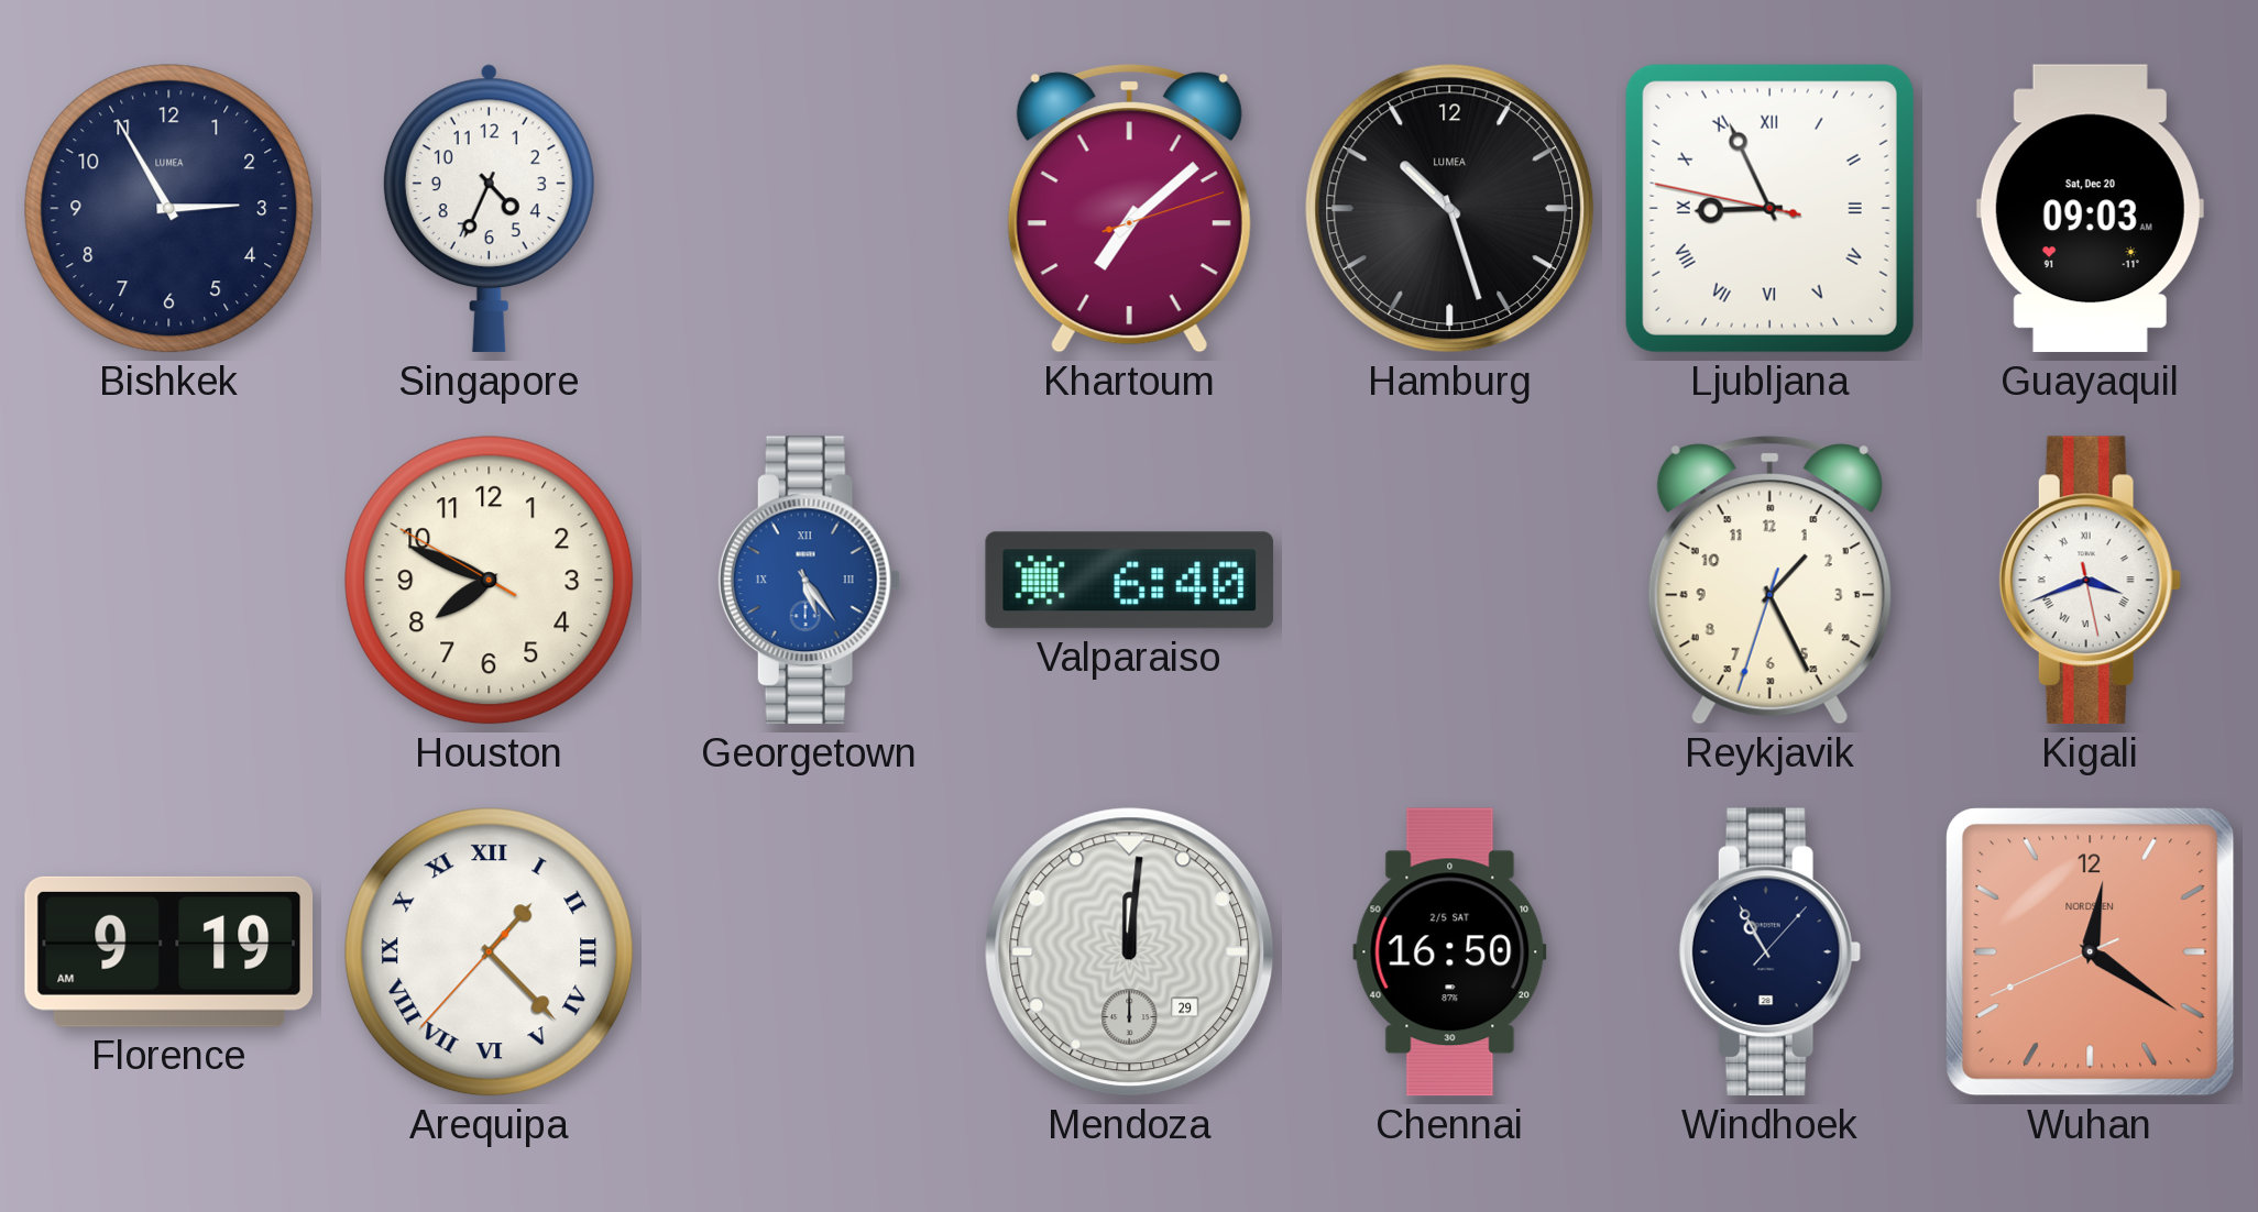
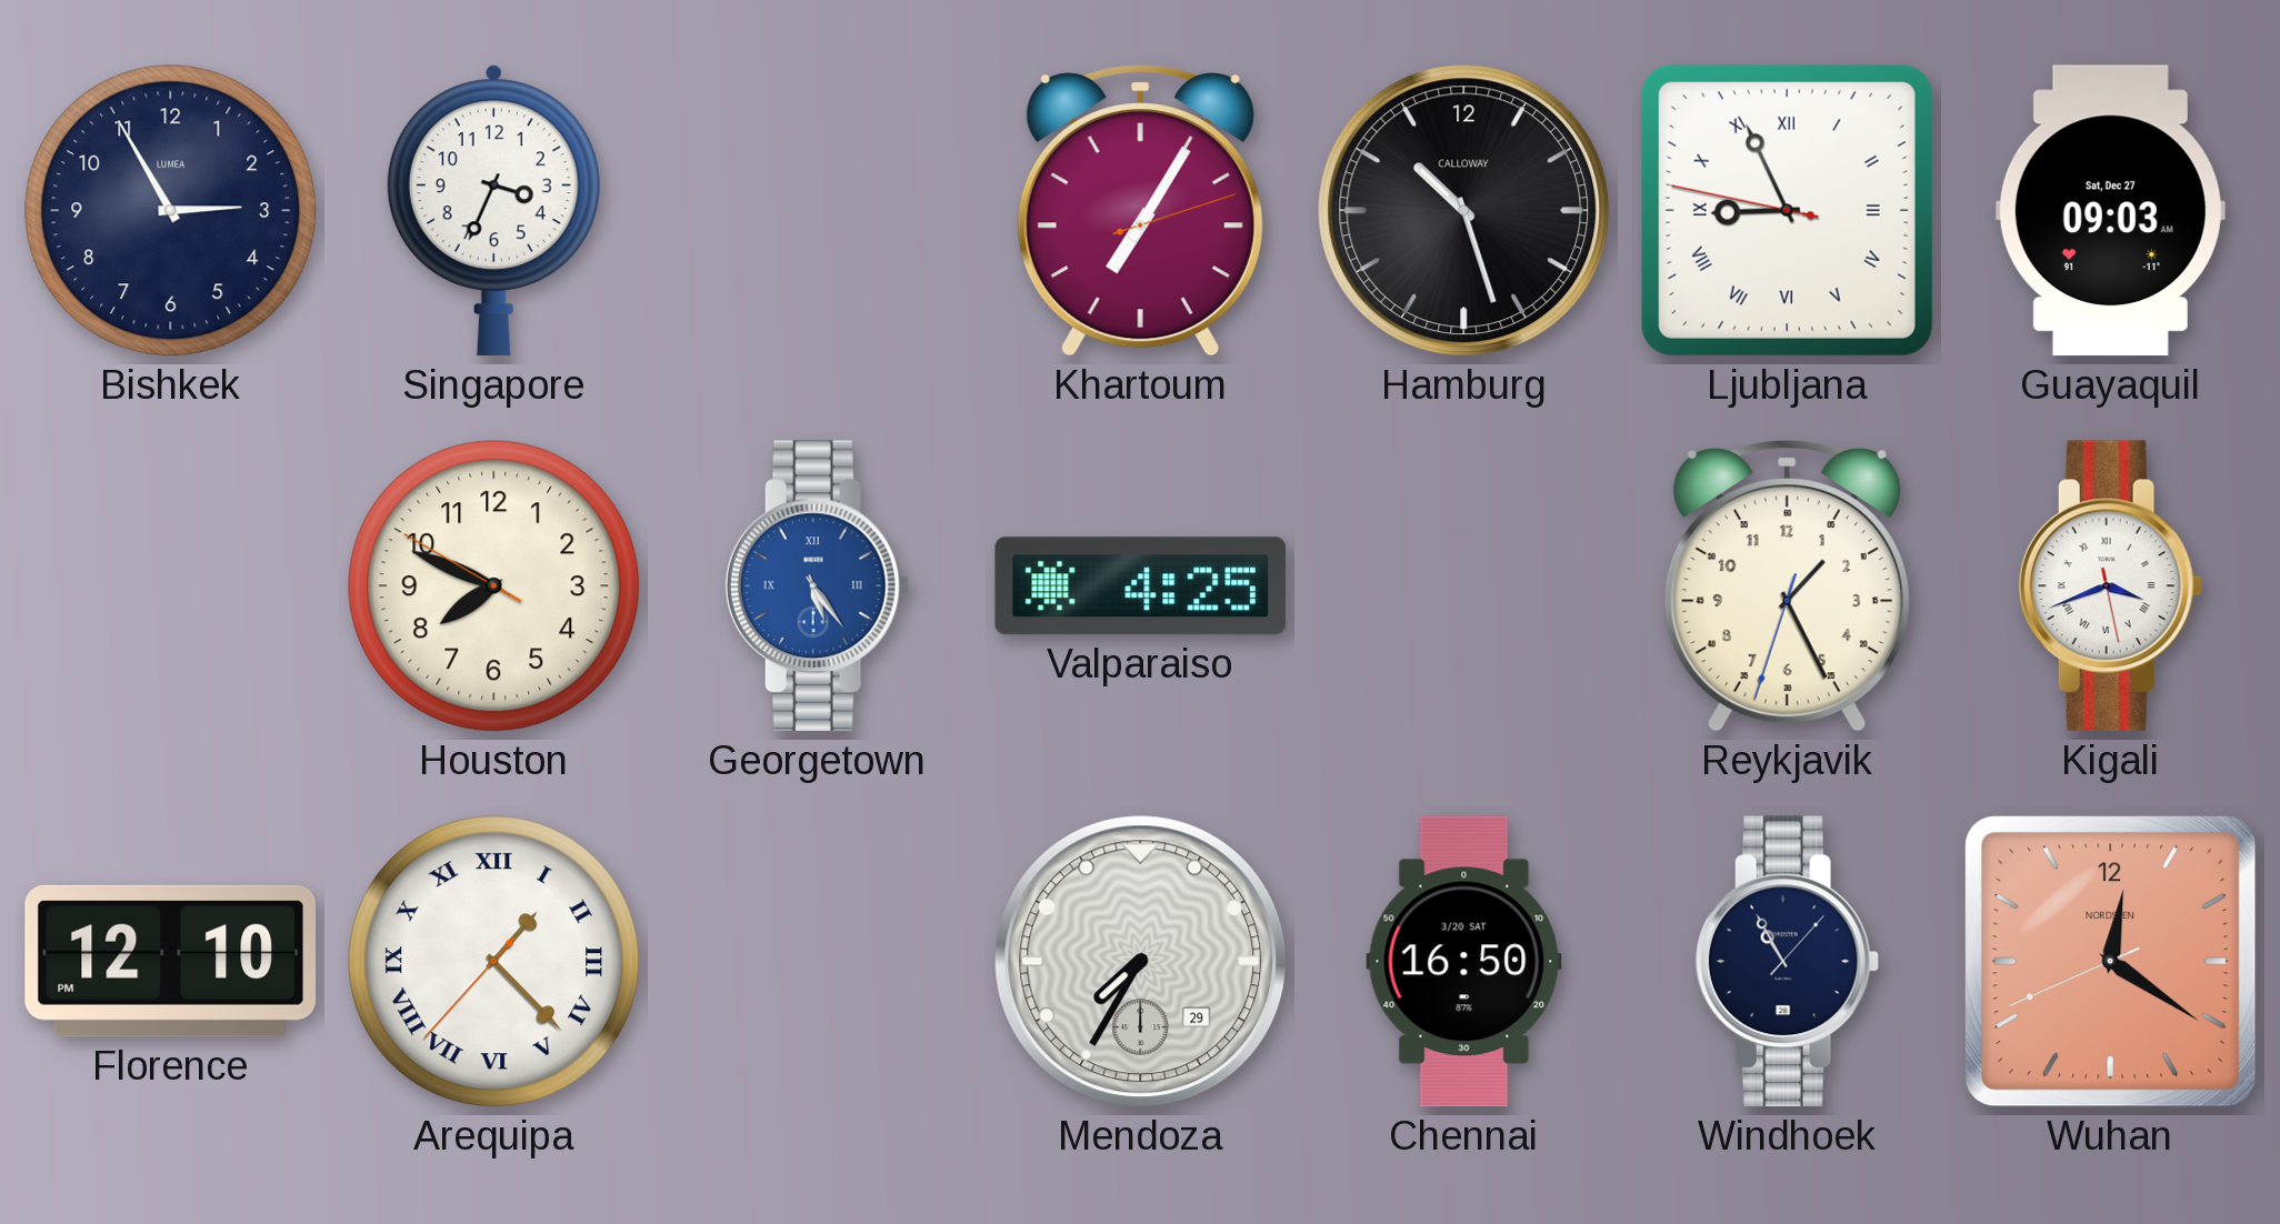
Singapore: 4:34 -> 3:34
Khartoum: 7:08 -> 7:05
Hamburg brand: LUMEA -> CALLOWAY
Guayaquil date: Sat, Dec 20 -> Sat, Dec 27
Valparaiso: 6:40 -> 4:25
Florence: 9:19 -> 12:10
Mendoza: 12:01 -> 7:35
Chennai date: 2/5 SAT -> 3/20 SAT
